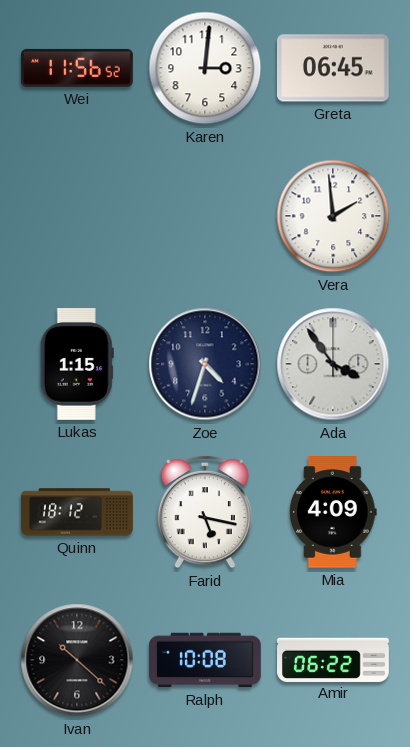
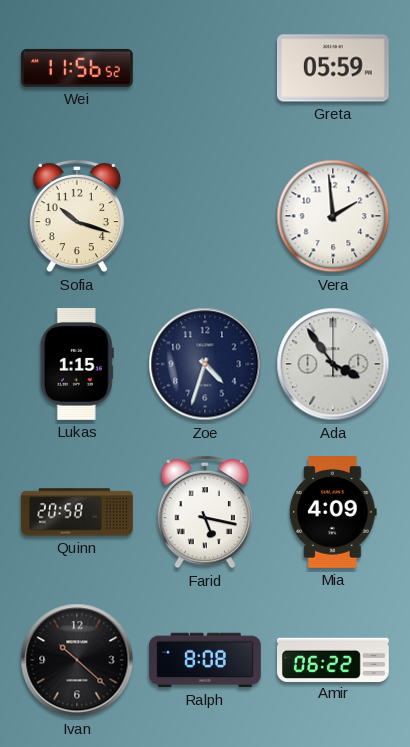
Karen: 3:01 -> none
Greta: 06:45 -> 05:59
Sofia: none -> 10:18
Quinn: 18:12 -> 20:58
Ralph: 10:08 -> 8:08
